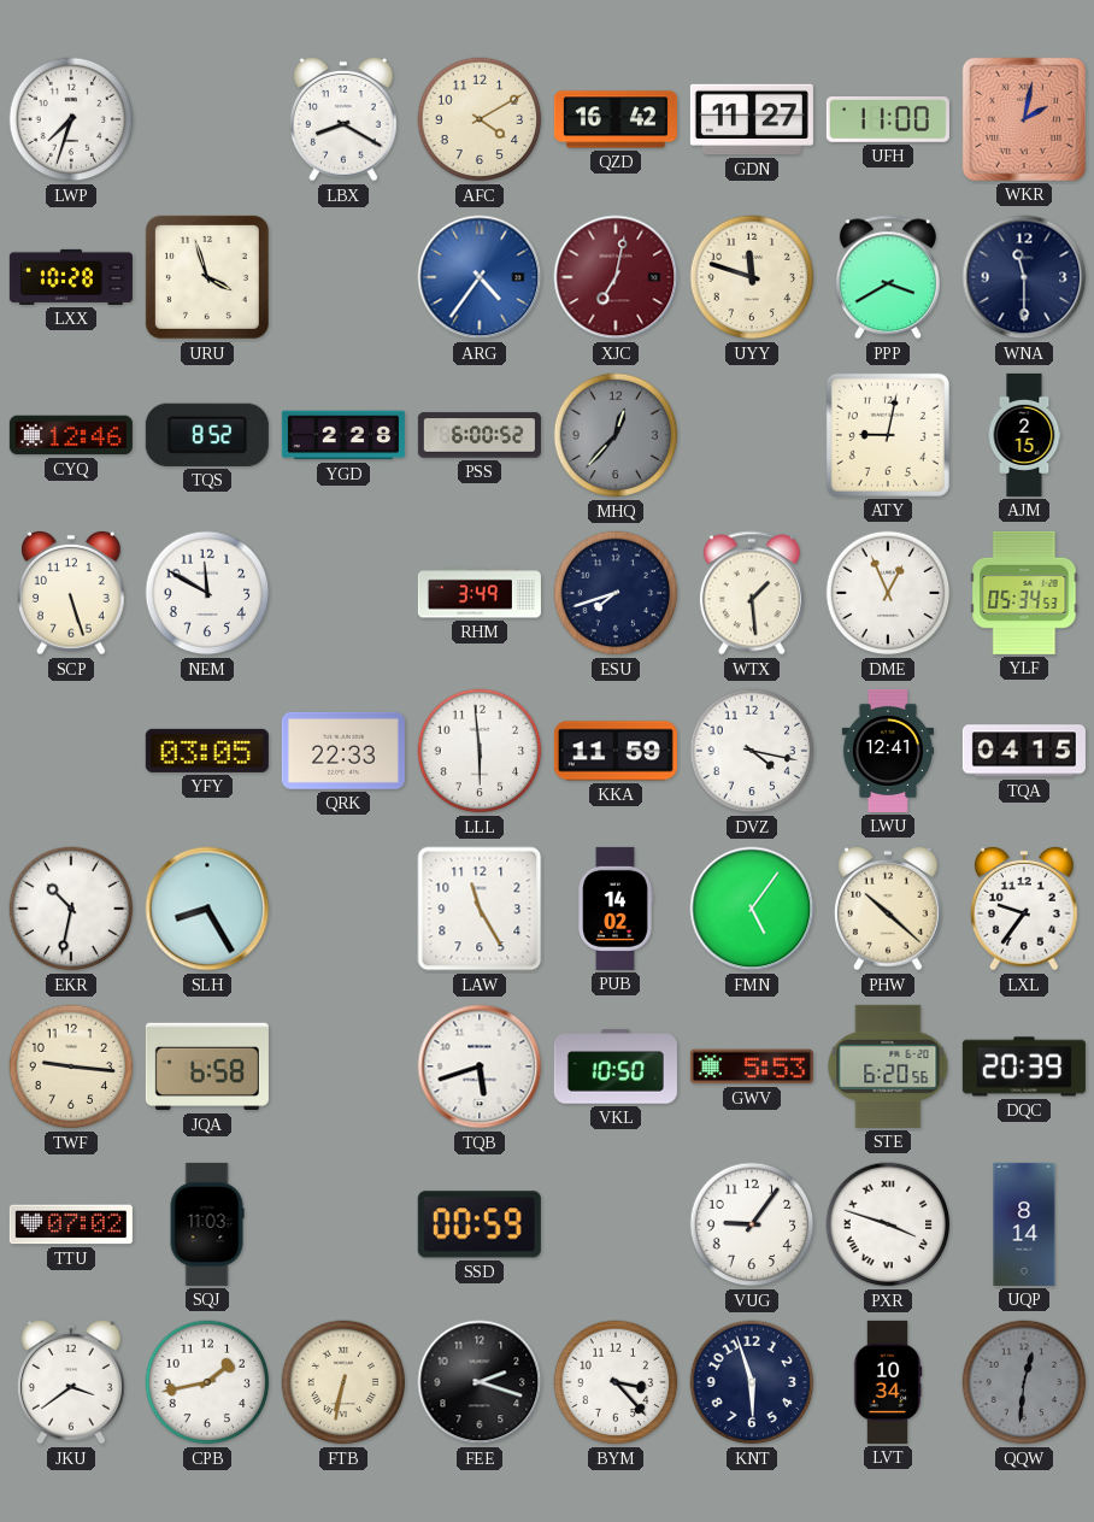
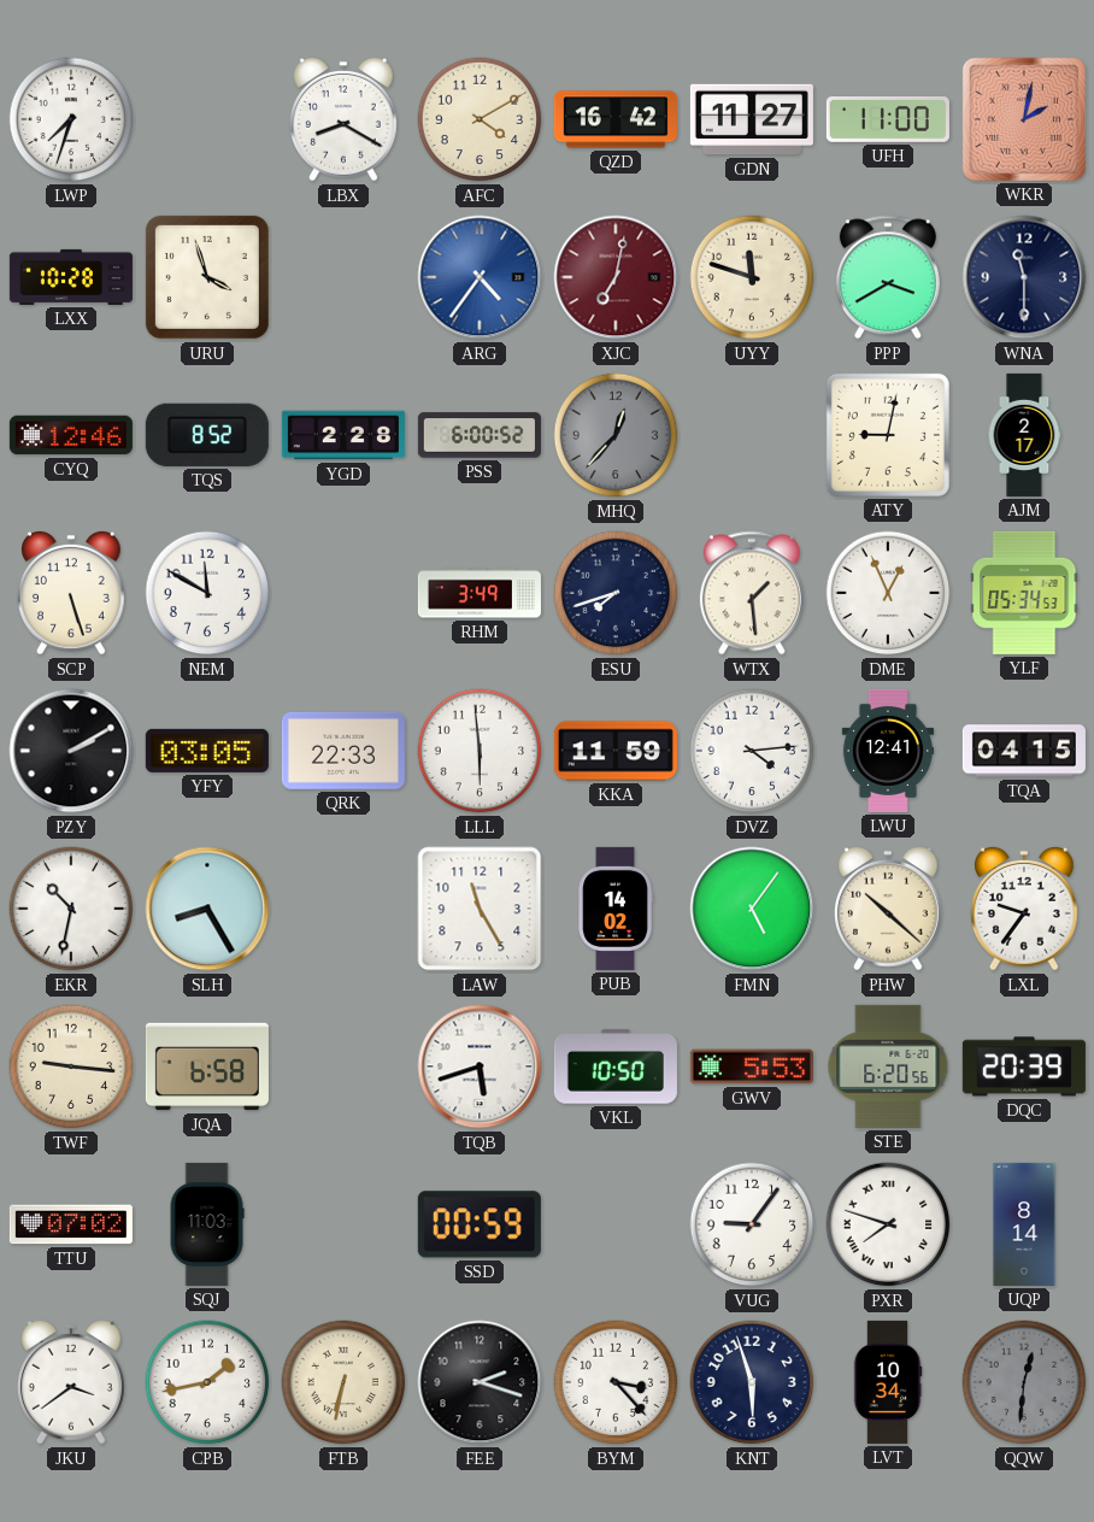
AJM: 2:15 -> 2:17
PZY: none -> 2:10
DVZ: 4:17 -> 4:14
PXR: 3:48 -> 7:48
